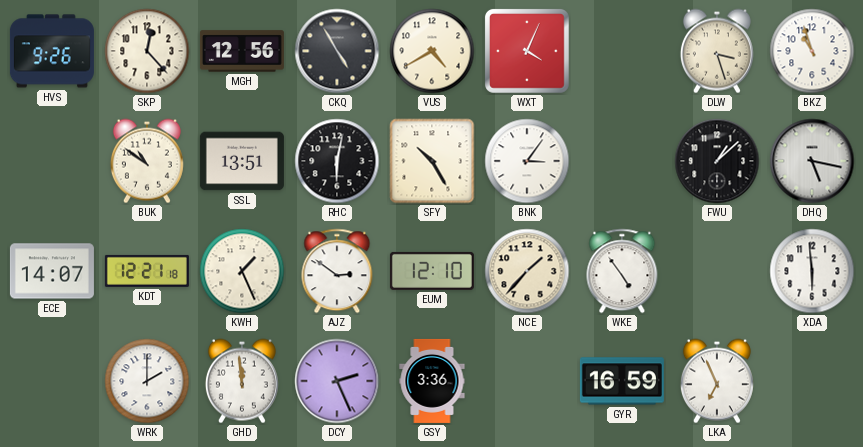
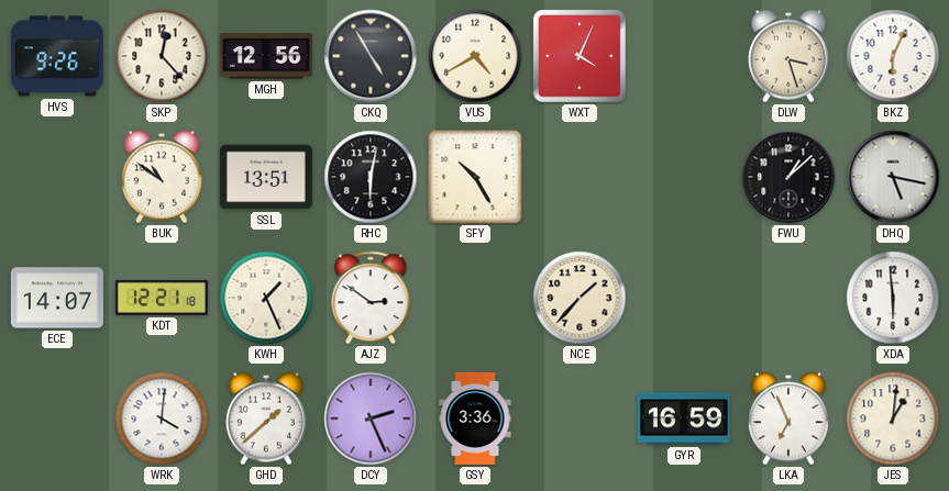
BKZ: 10:57 -> 6:04
BNK: 3:06 -> none
EUM: 12:10 -> none
WKE: 4:54 -> none
WRK: 2:00 -> 4:01
GHD: 11:59 -> 1:38
JES: none -> 1:01
